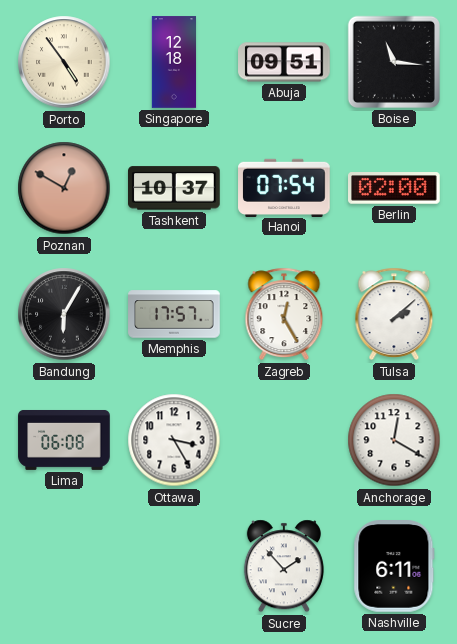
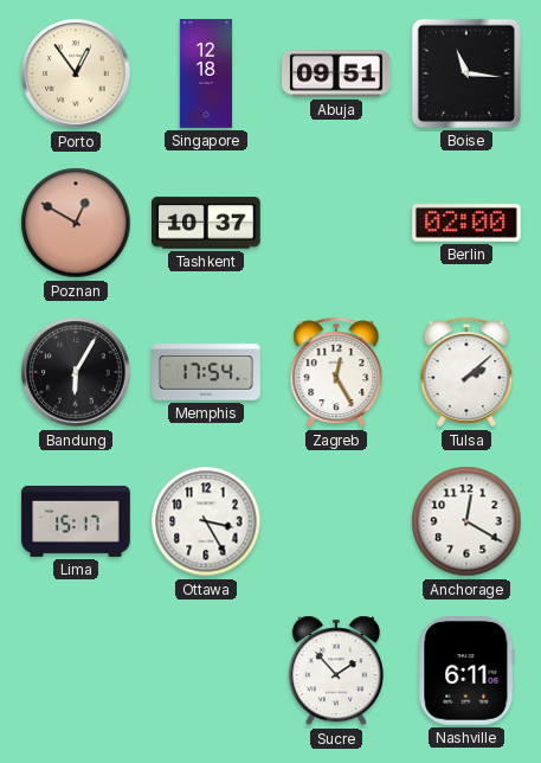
Porto: 4:54 -> 12:54
Hanoi: 07:54 -> none
Memphis: 17:57 -> 17:54
Lima: 06:08 -> 15:17
